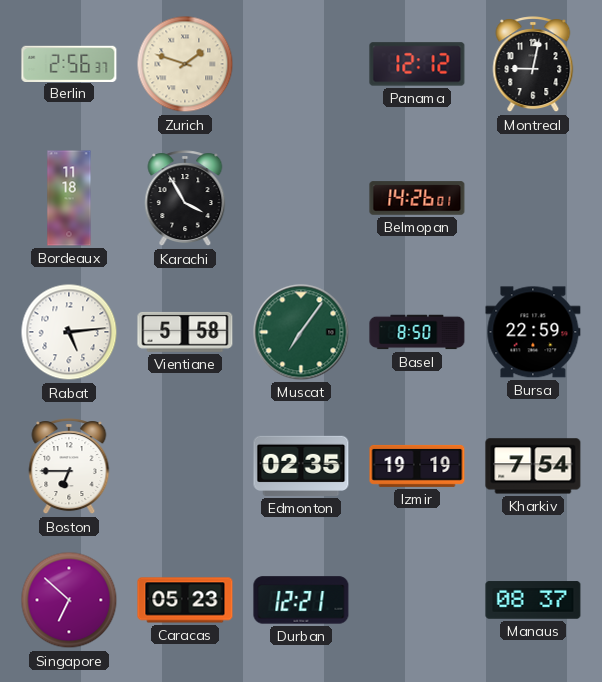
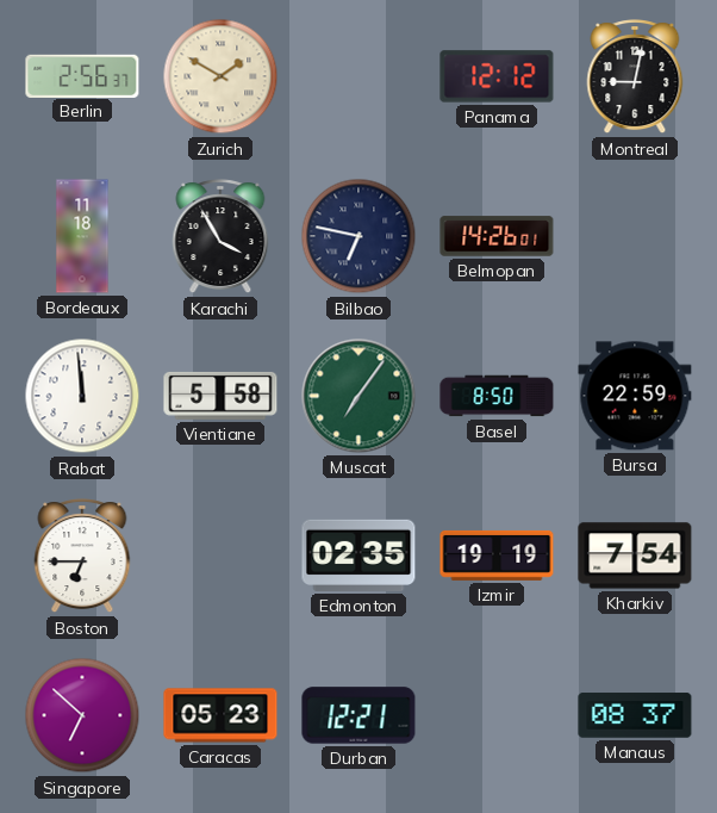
Zurich: 1:48 -> 1:50
Bilbao: none -> 6:47
Rabat: 5:14 -> 11:59
